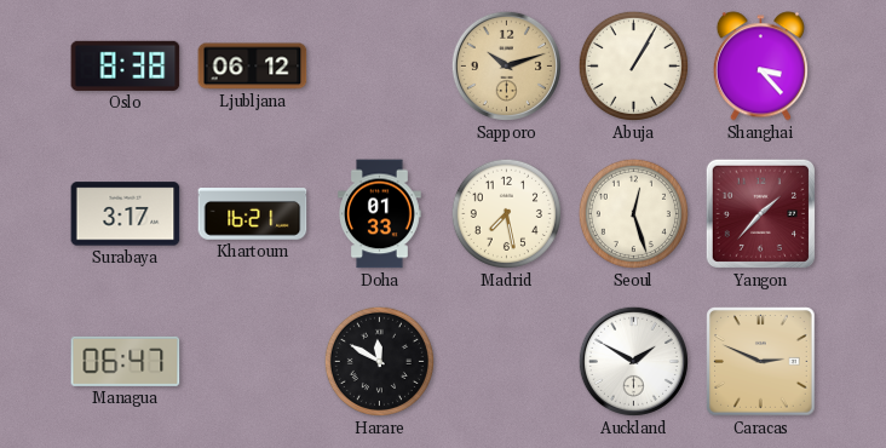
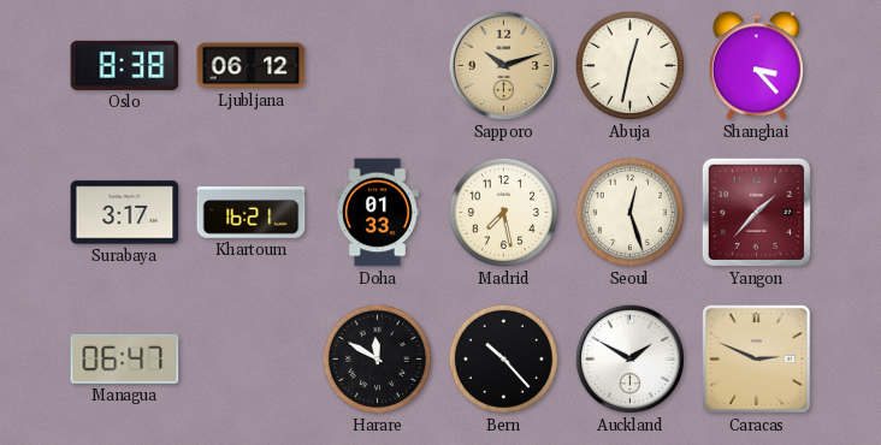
Abuja: 1:05 -> 12:32
Bern: none -> 10:23
